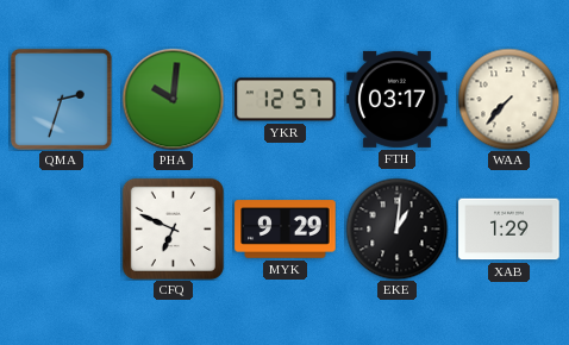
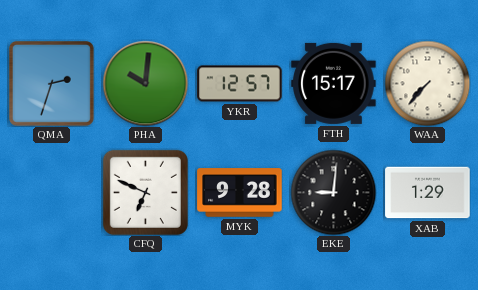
FTH: 03:17 -> 15:17
MYK: 9:29 -> 9:28
EKE: 1:01 -> 9:01
